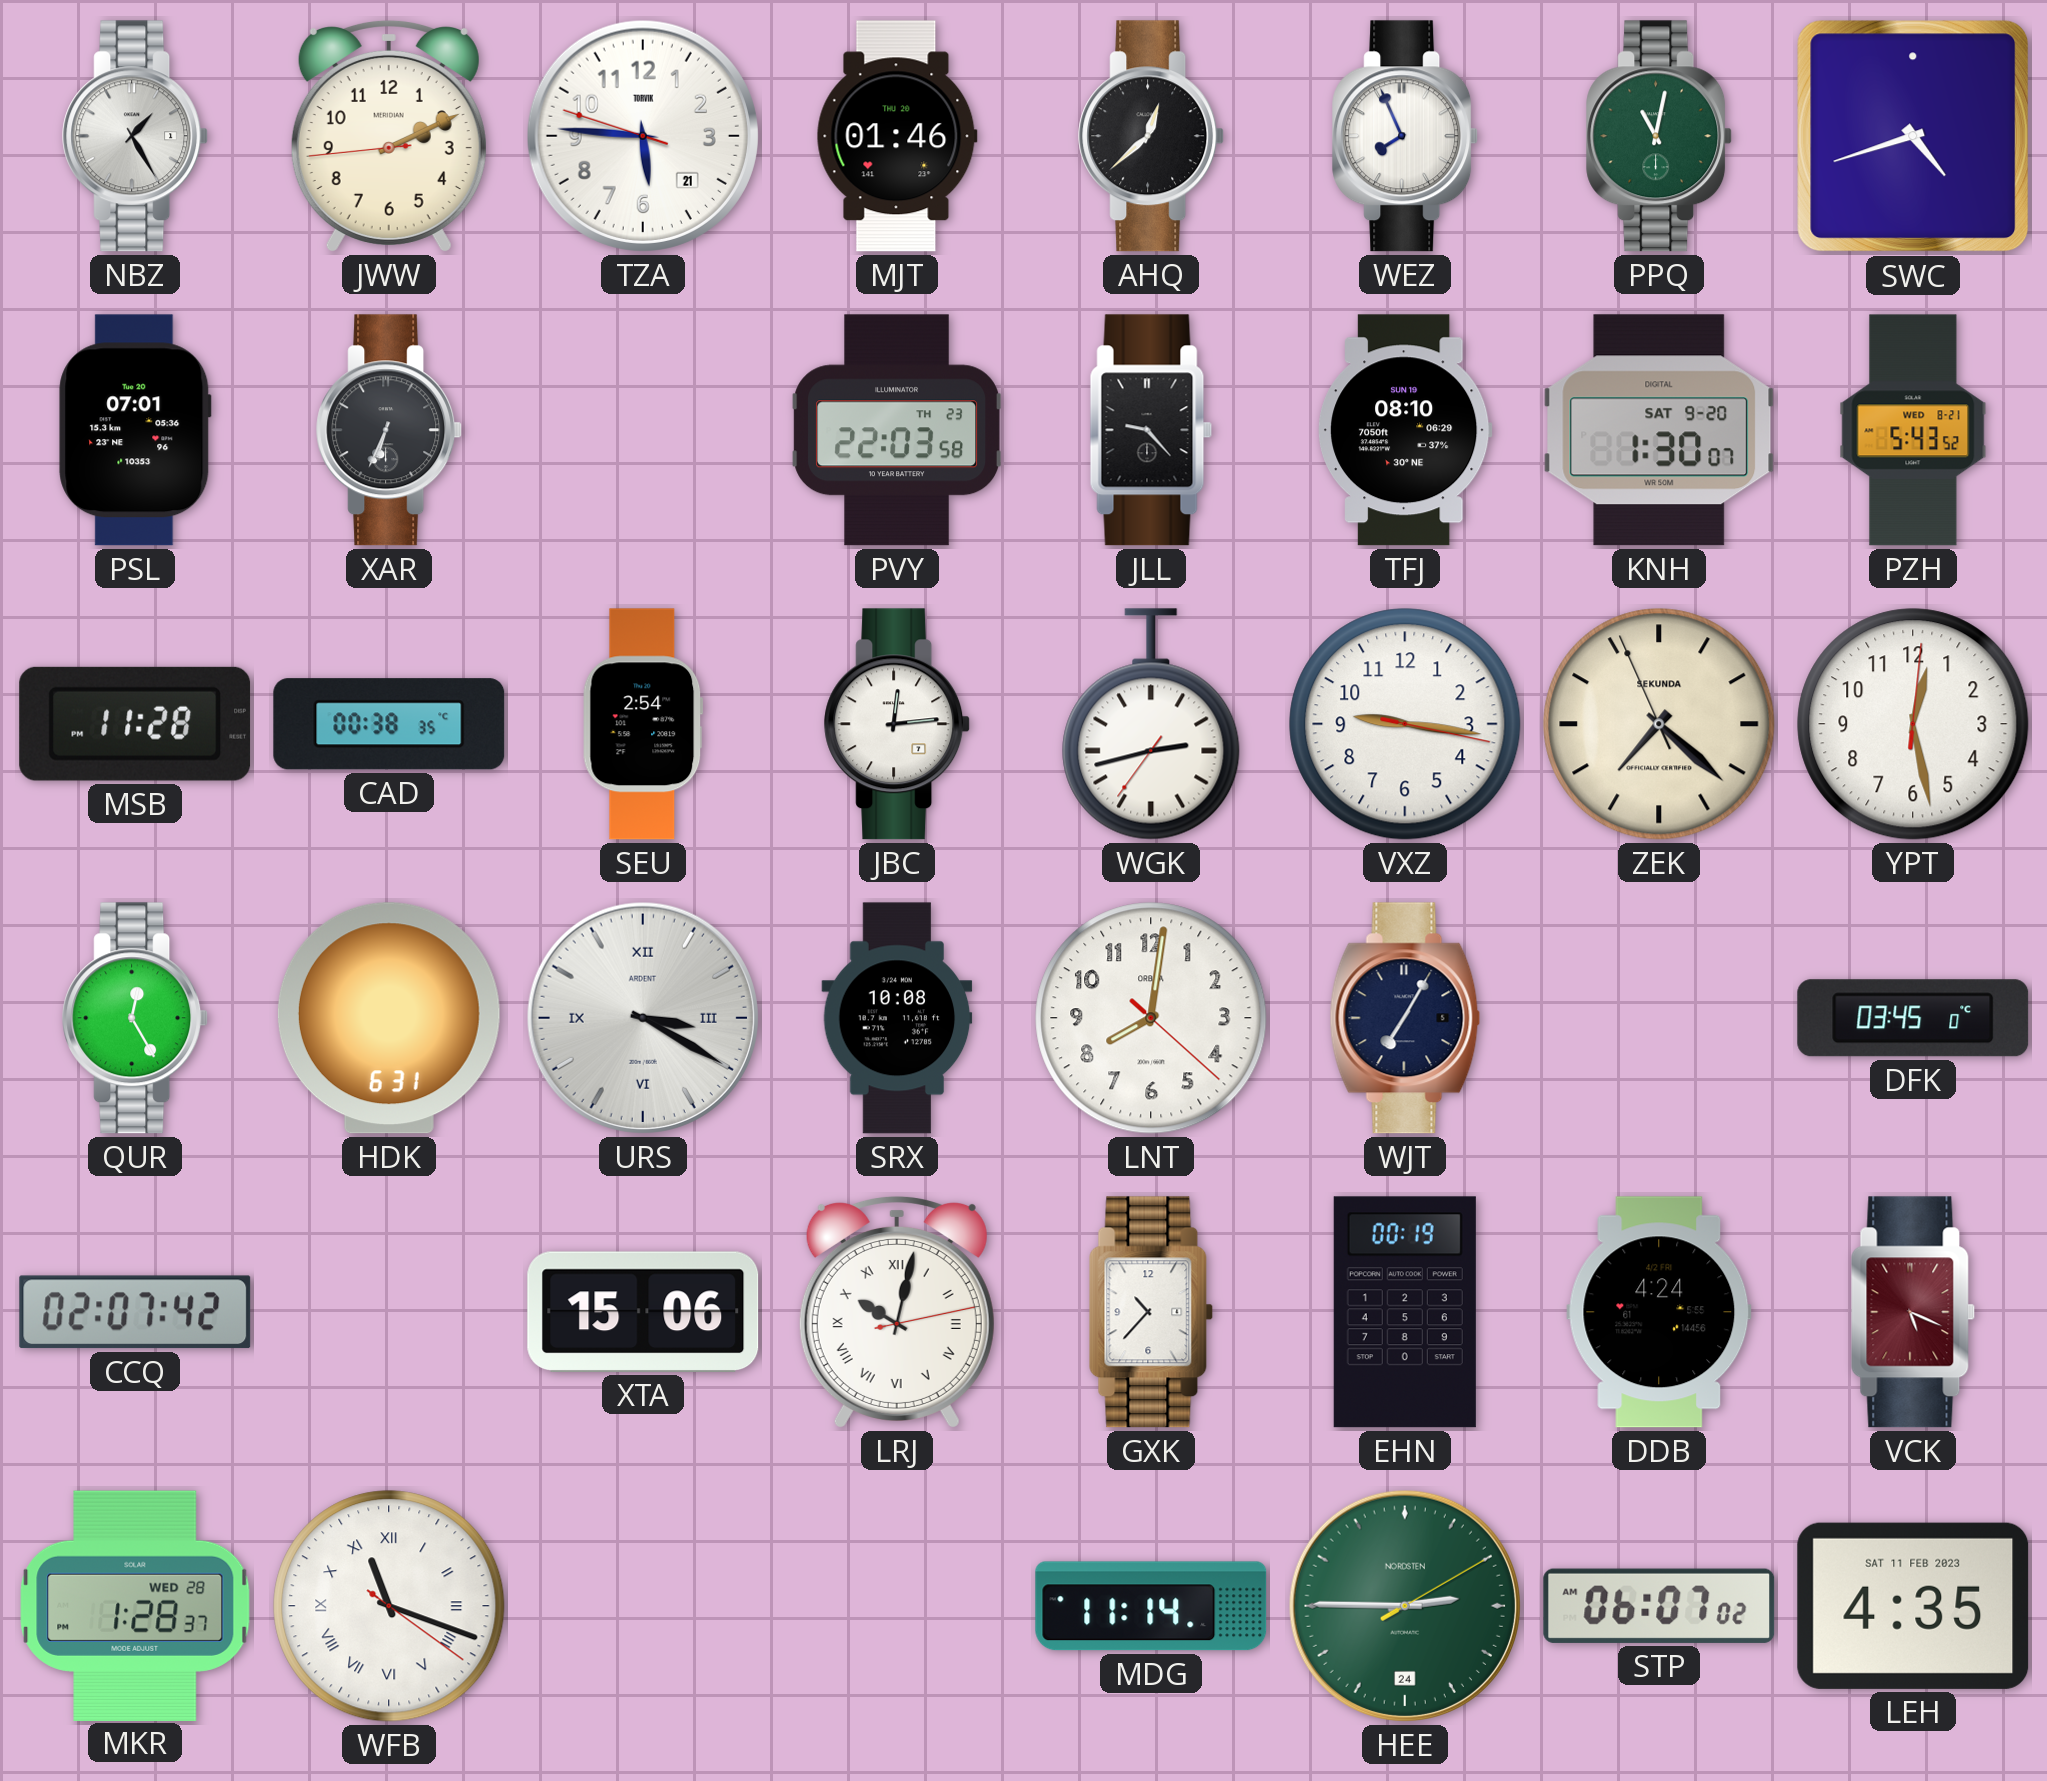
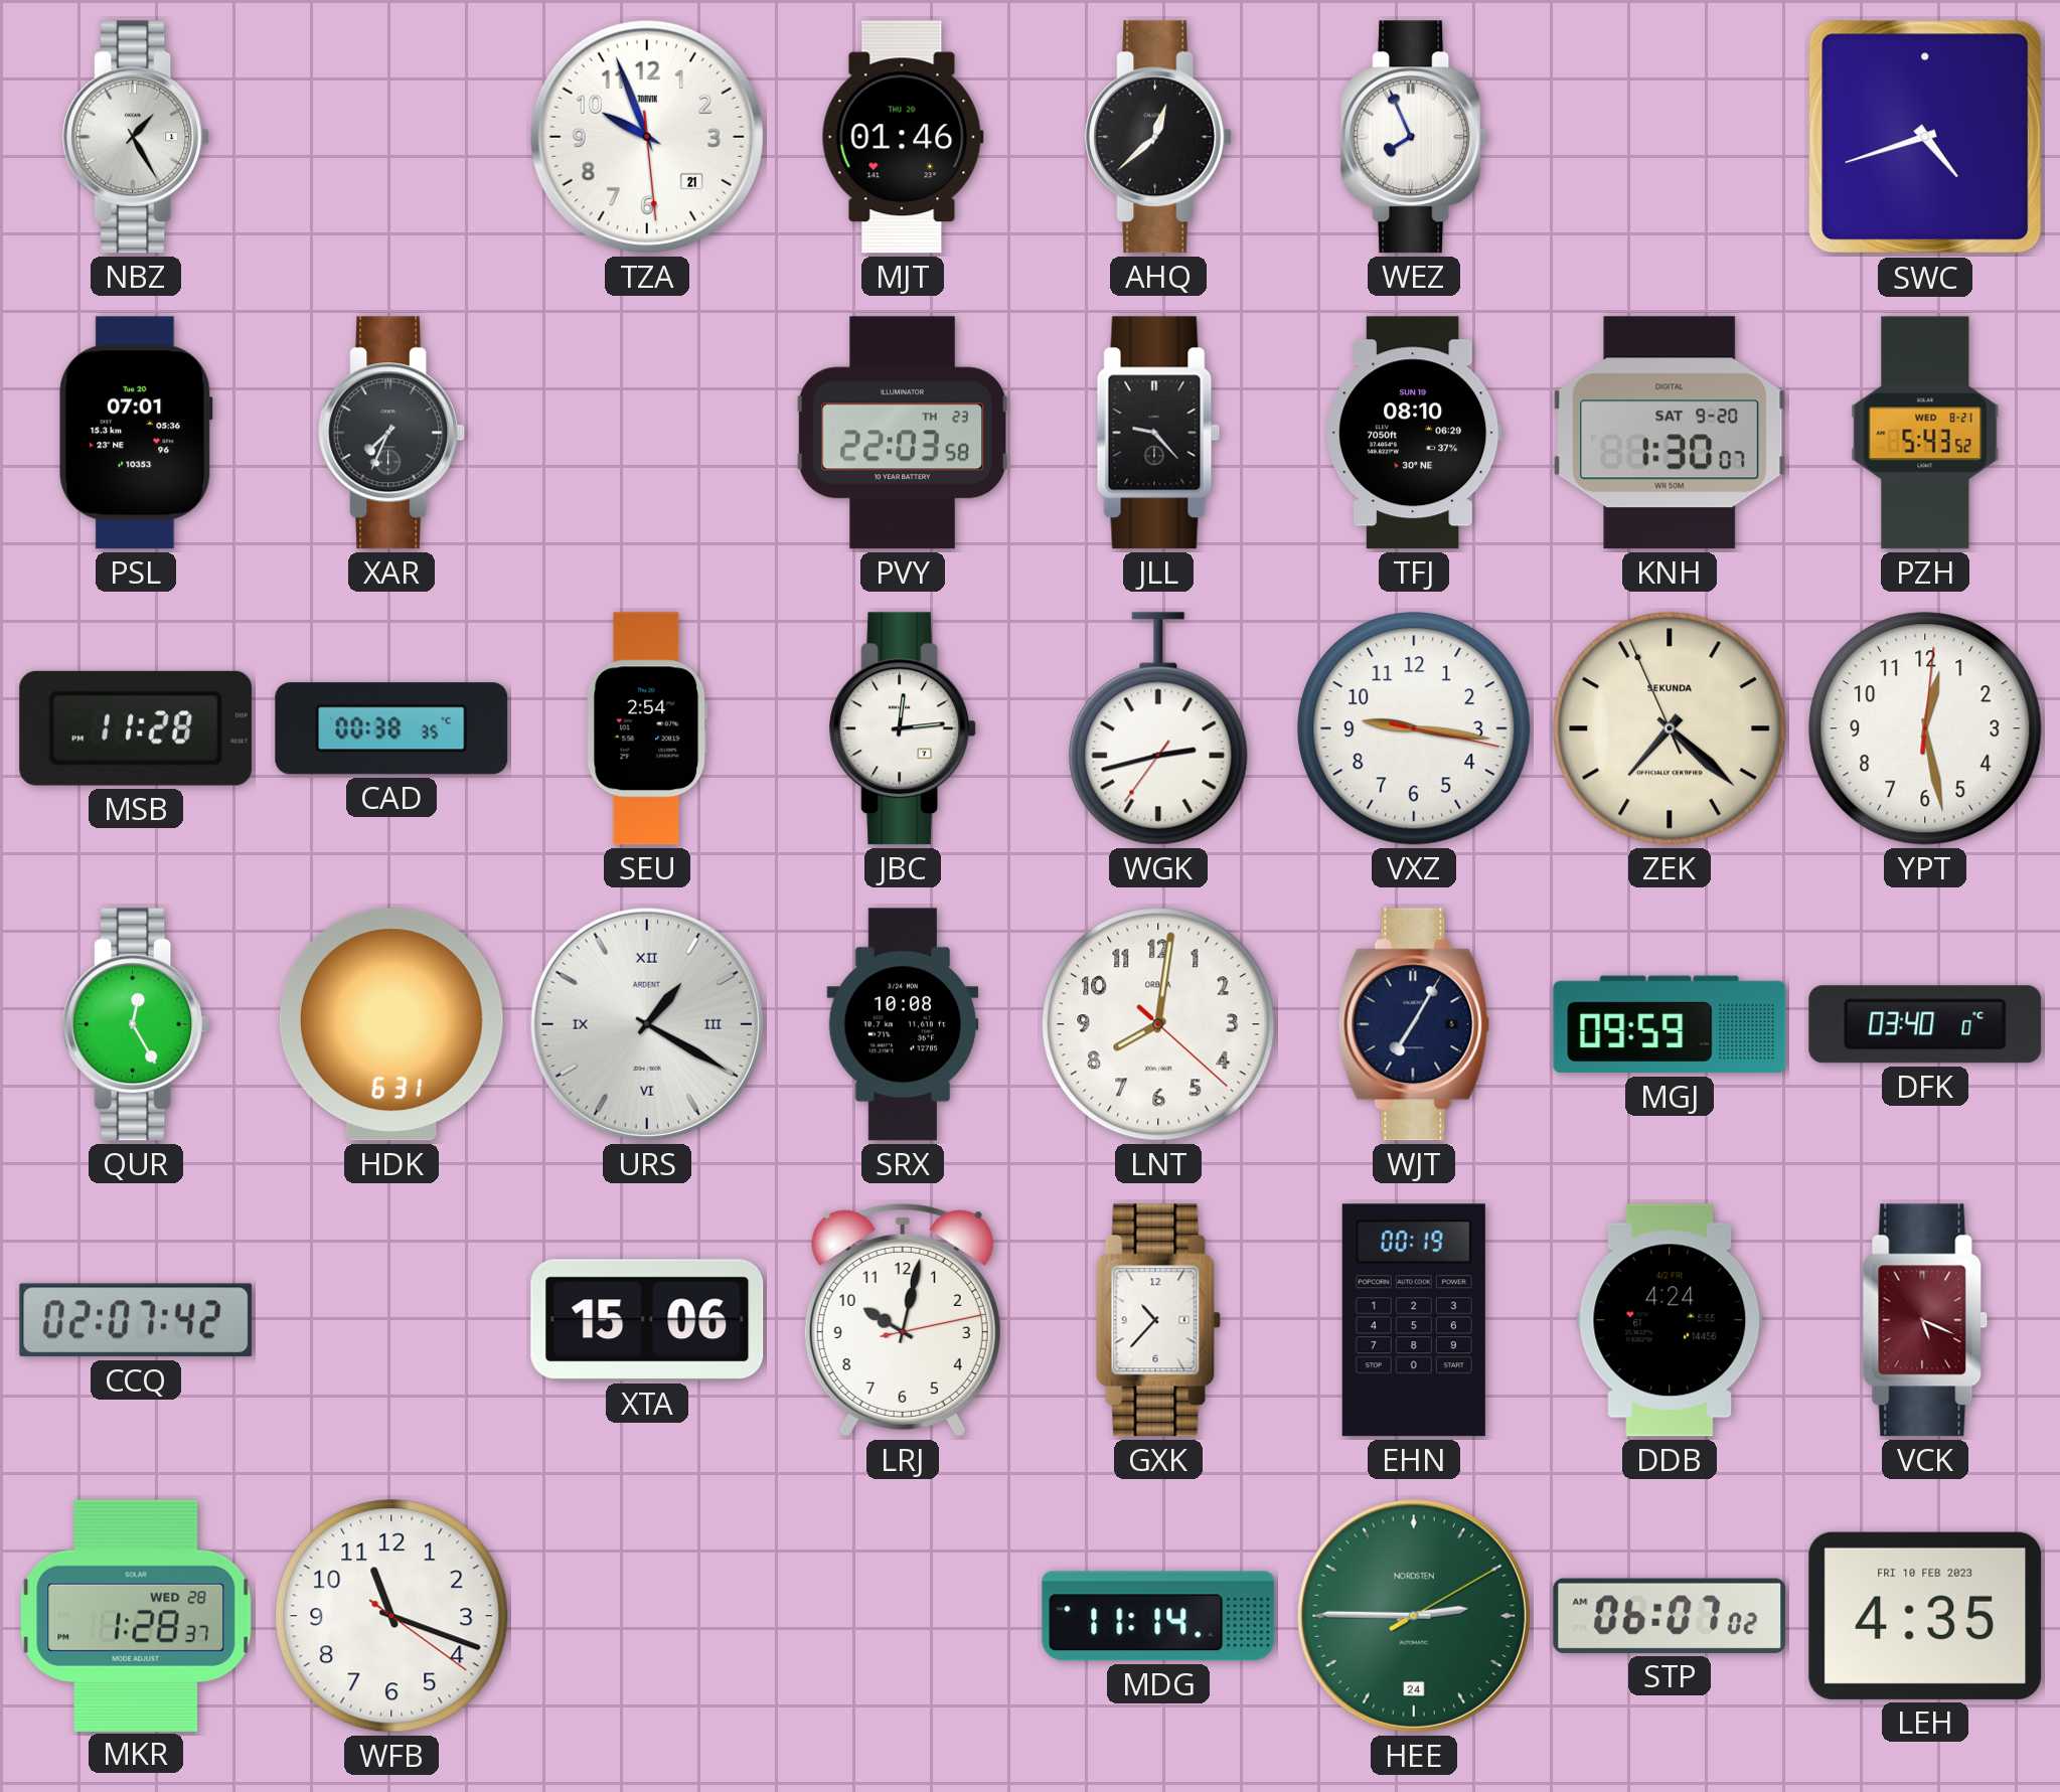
JWW: 2:10 -> none
TZA: 5:45 -> 9:56
PPQ: 11:02 -> none
XAR: 6:34 -> 7:34
URS: 3:20 -> 1:20
MGJ: none -> 09:59
DFK: 03:45 -> 03:40
LRJ numerals: Roman -> Arabic
WFB numerals: Roman -> Arabic
LEH date: SAT 11 FEB 2023 -> FRI 10 FEB 2023
